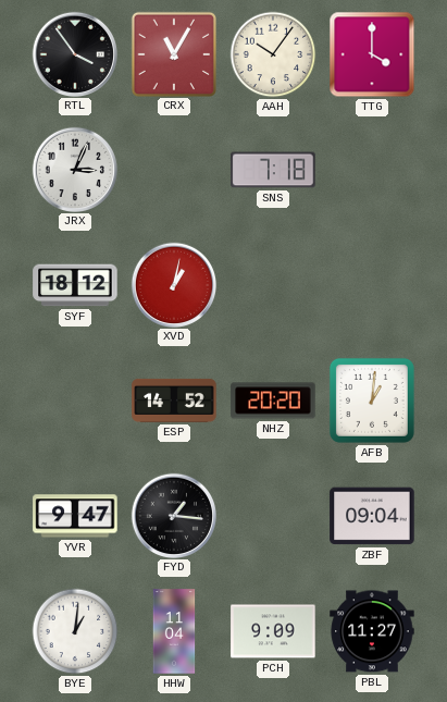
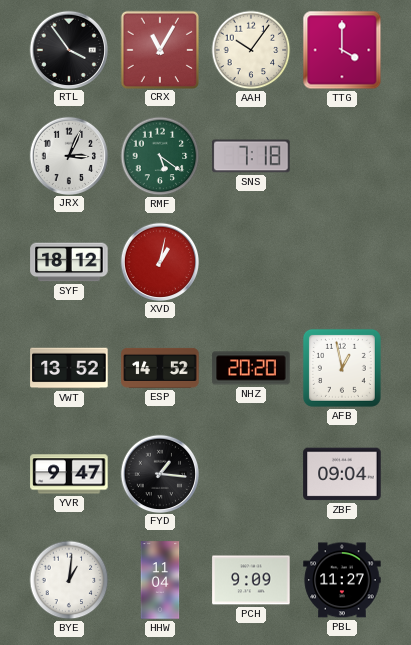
RMF: none -> 5:21
VWT: none -> 13:52
AFB: 1:01 -> 12:58
